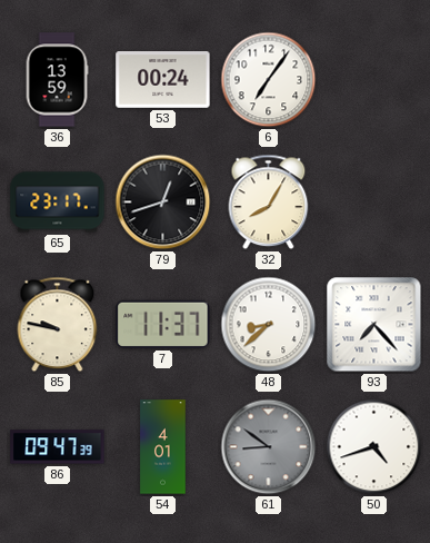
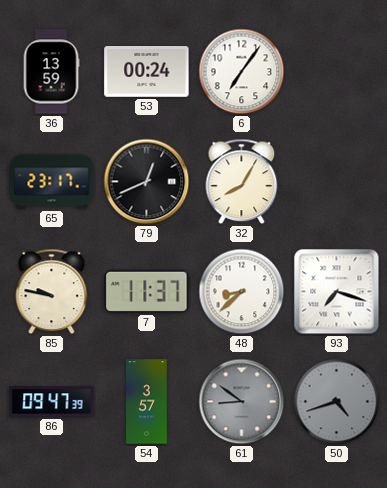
79: 12:42 -> 12:41
93: 7:23 -> 7:18
54: 4:01 -> 3:57
50 dial: white -> grey
